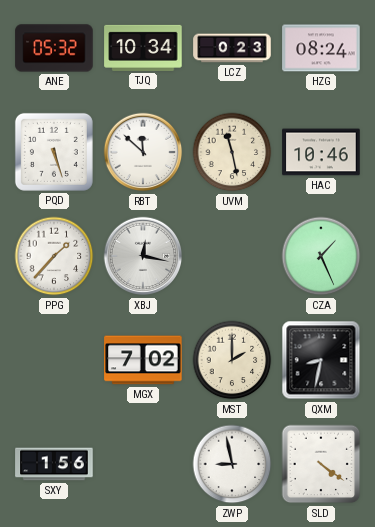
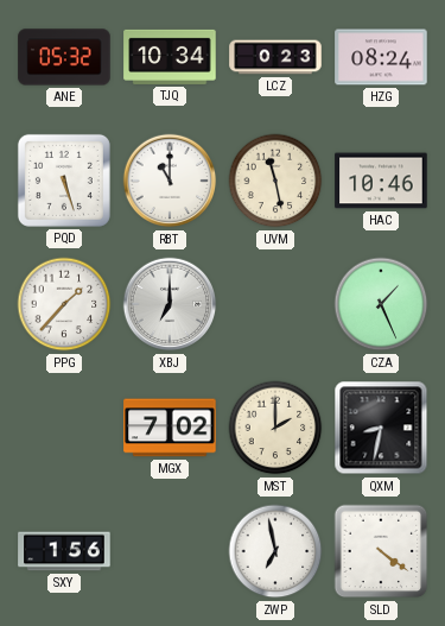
RBT: 11:52 -> 11:00
XBJ: 12:17 -> 7:00
ZWP: 8:58 -> 6:58
